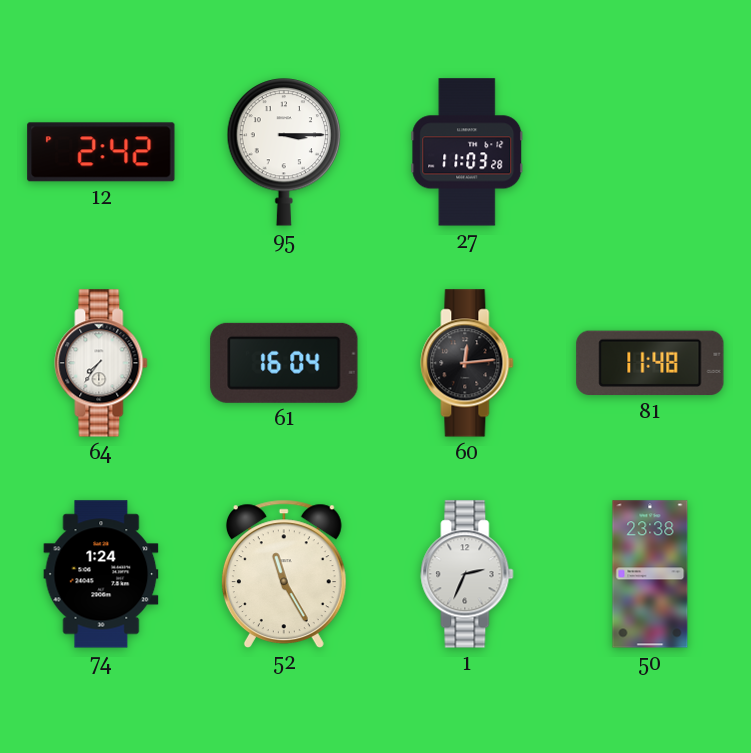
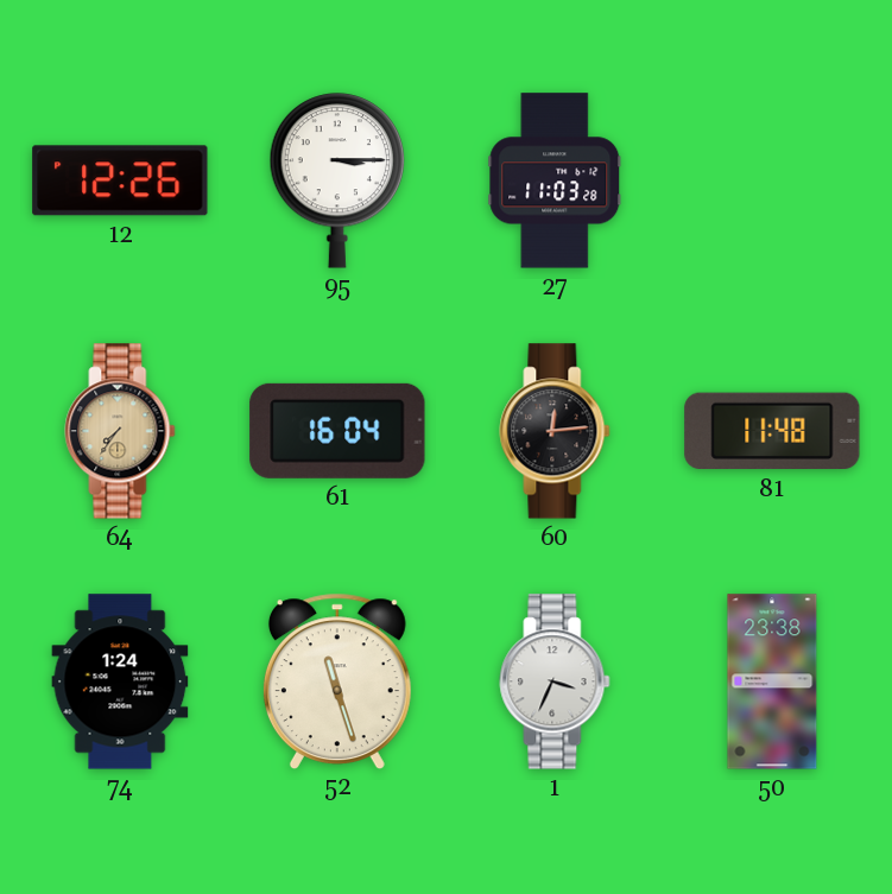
12: 2:42 -> 12:26
64 dial: white -> champagne
52: 11:25 -> 11:27
1: 2:34 -> 3:34
